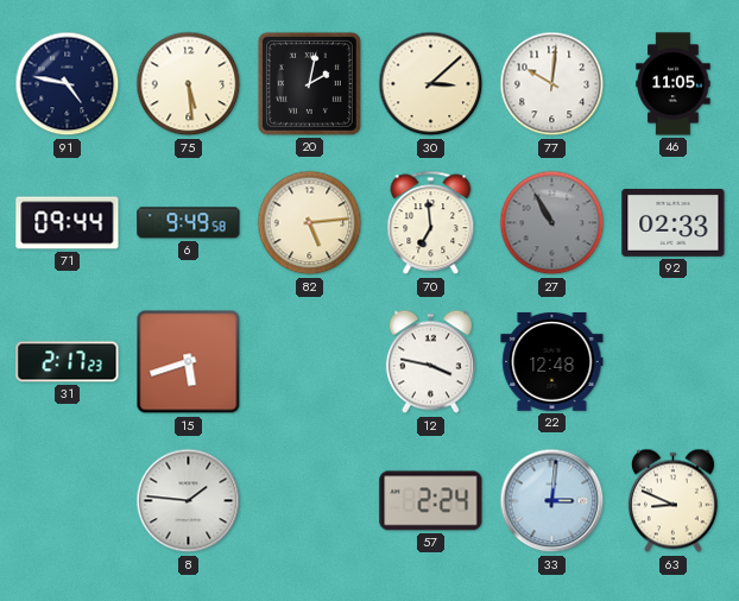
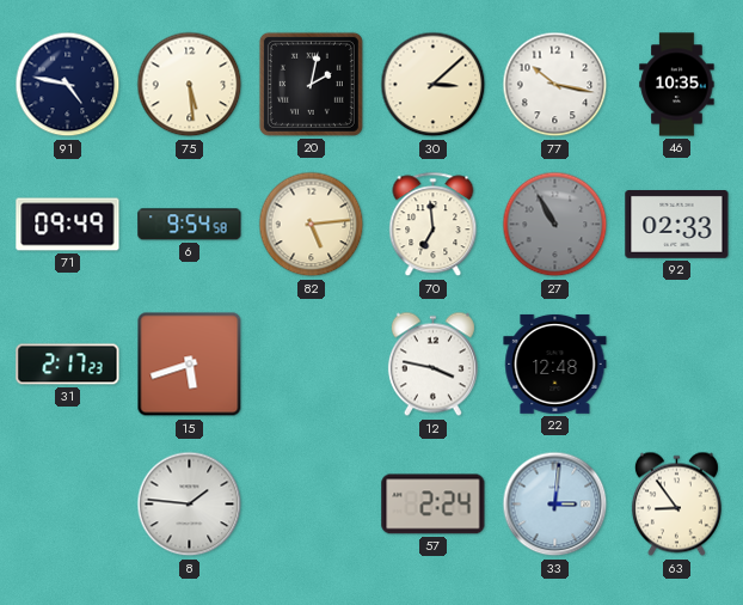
77: 10:01 -> 10:17
46: 11:05 -> 10:35
71: 09:44 -> 09:49
6: 9:49 -> 9:54
63: 8:49 -> 8:54
